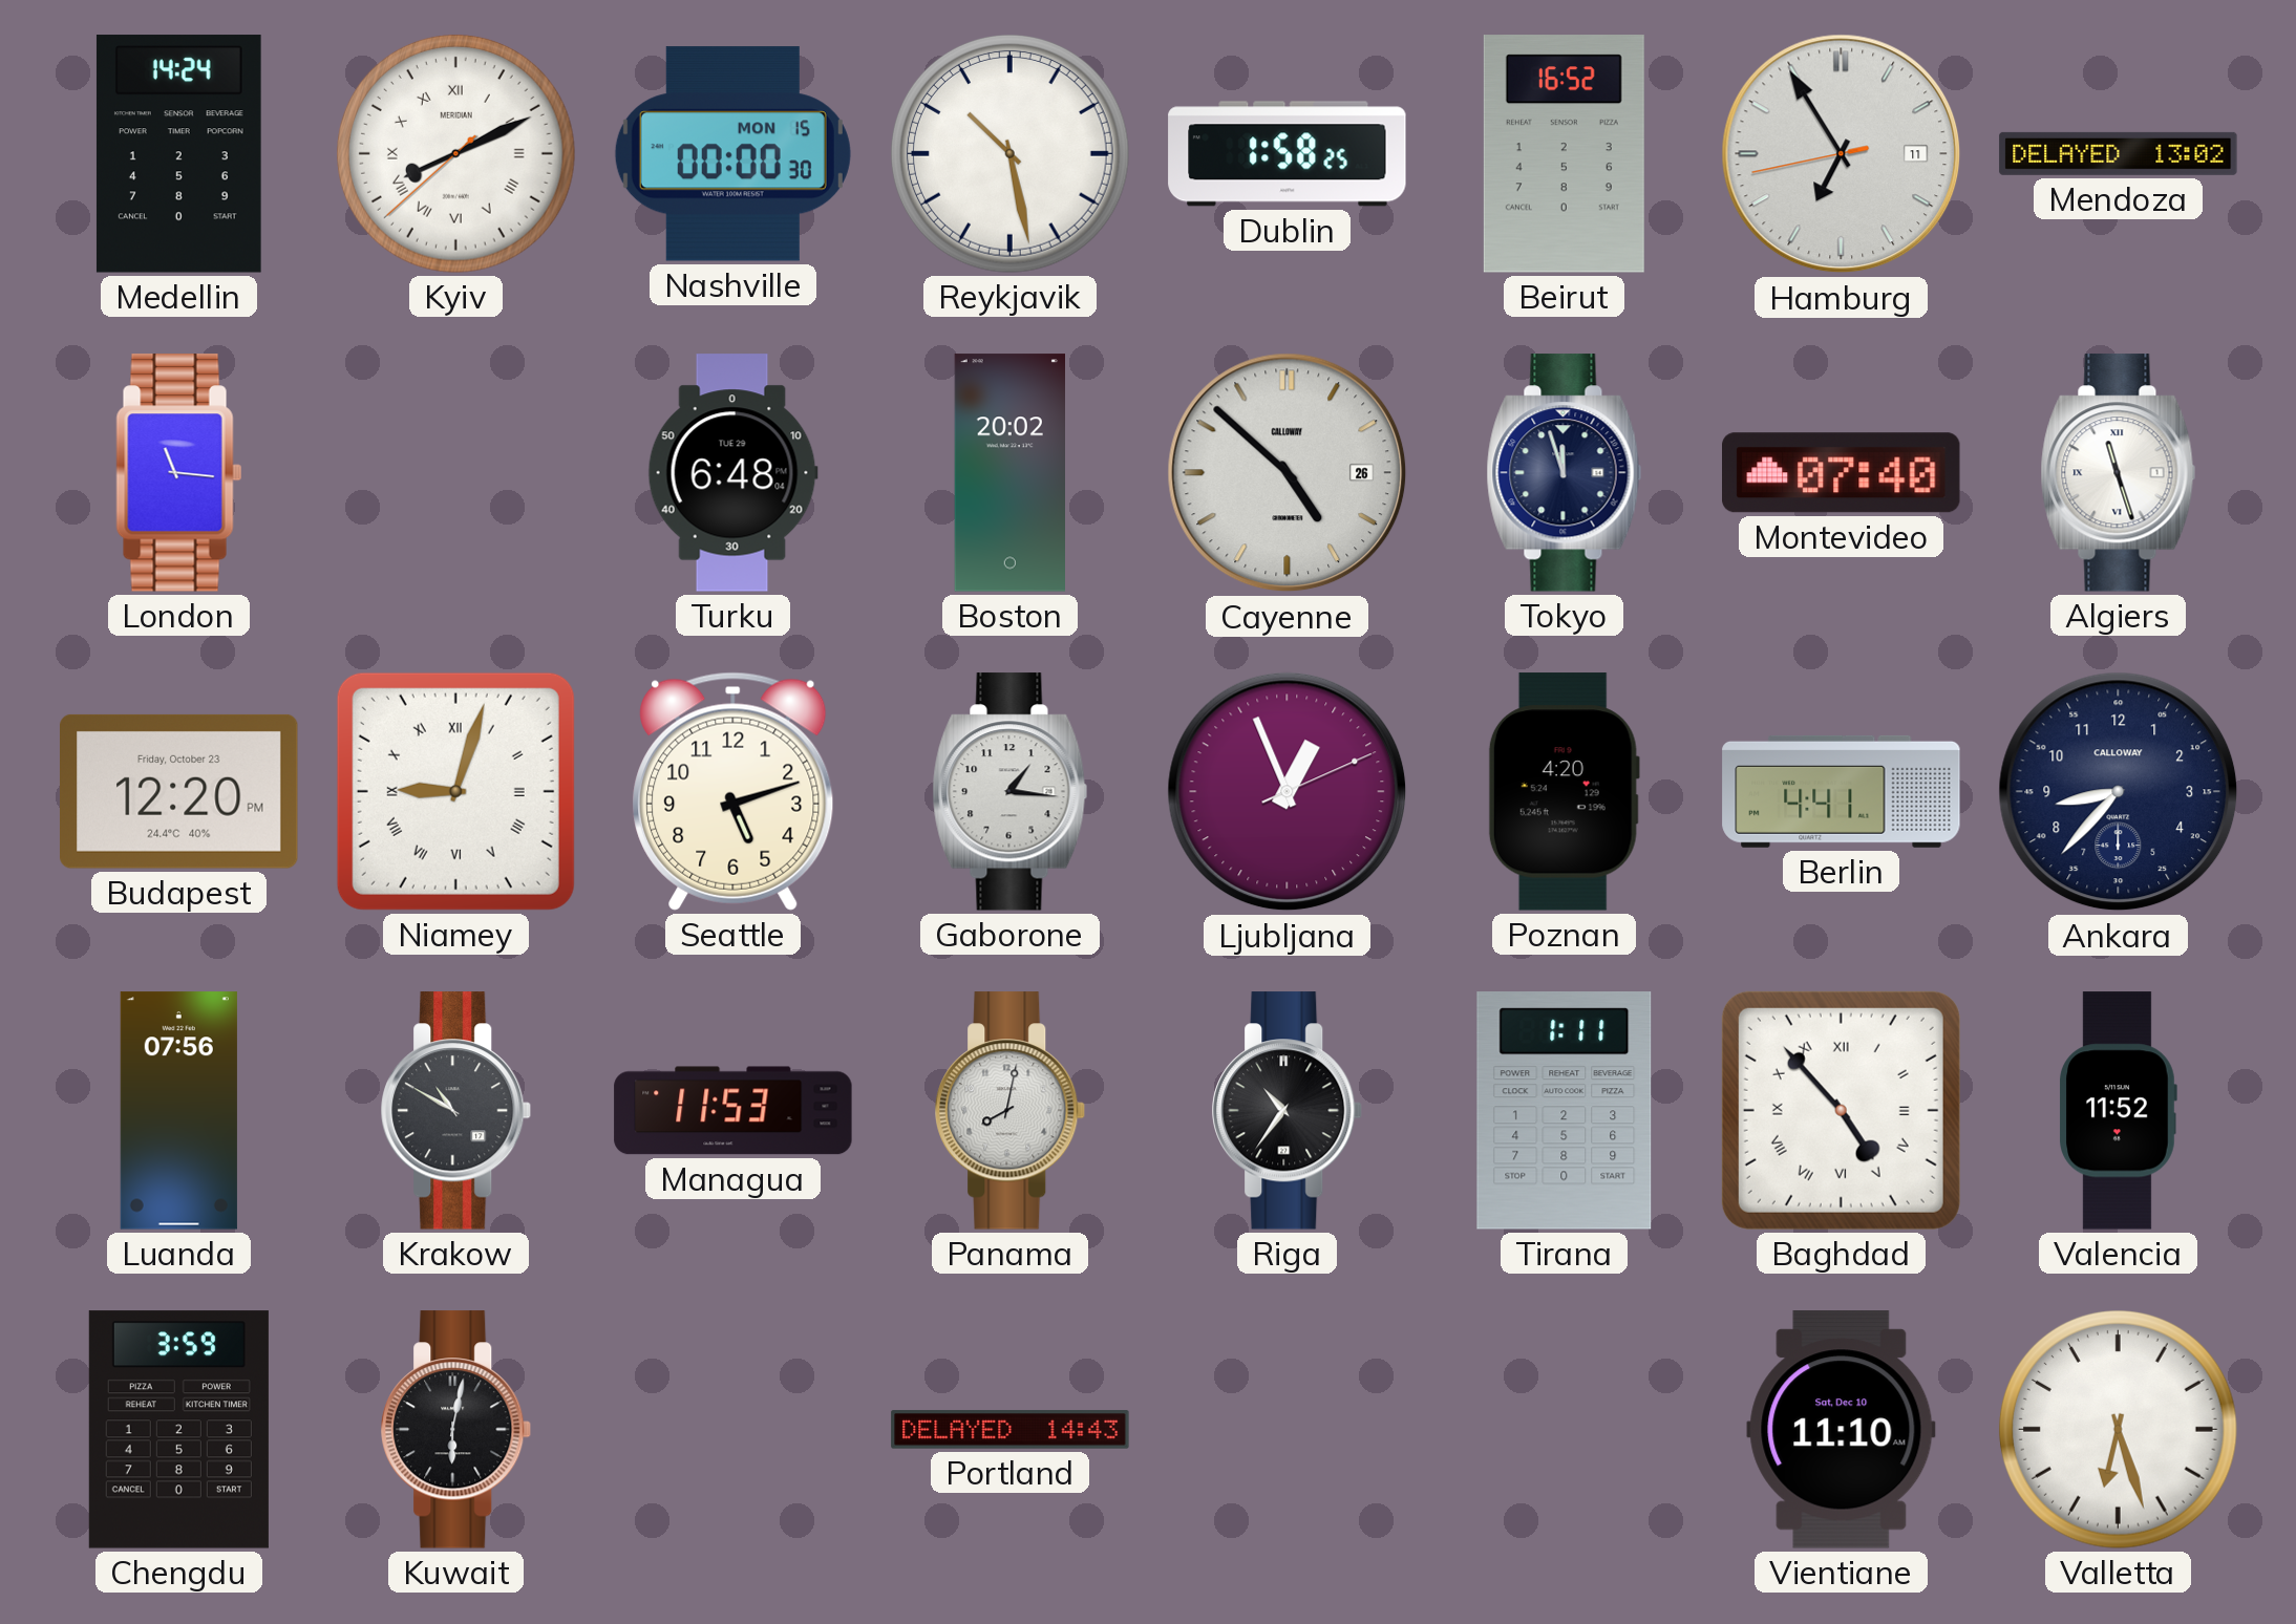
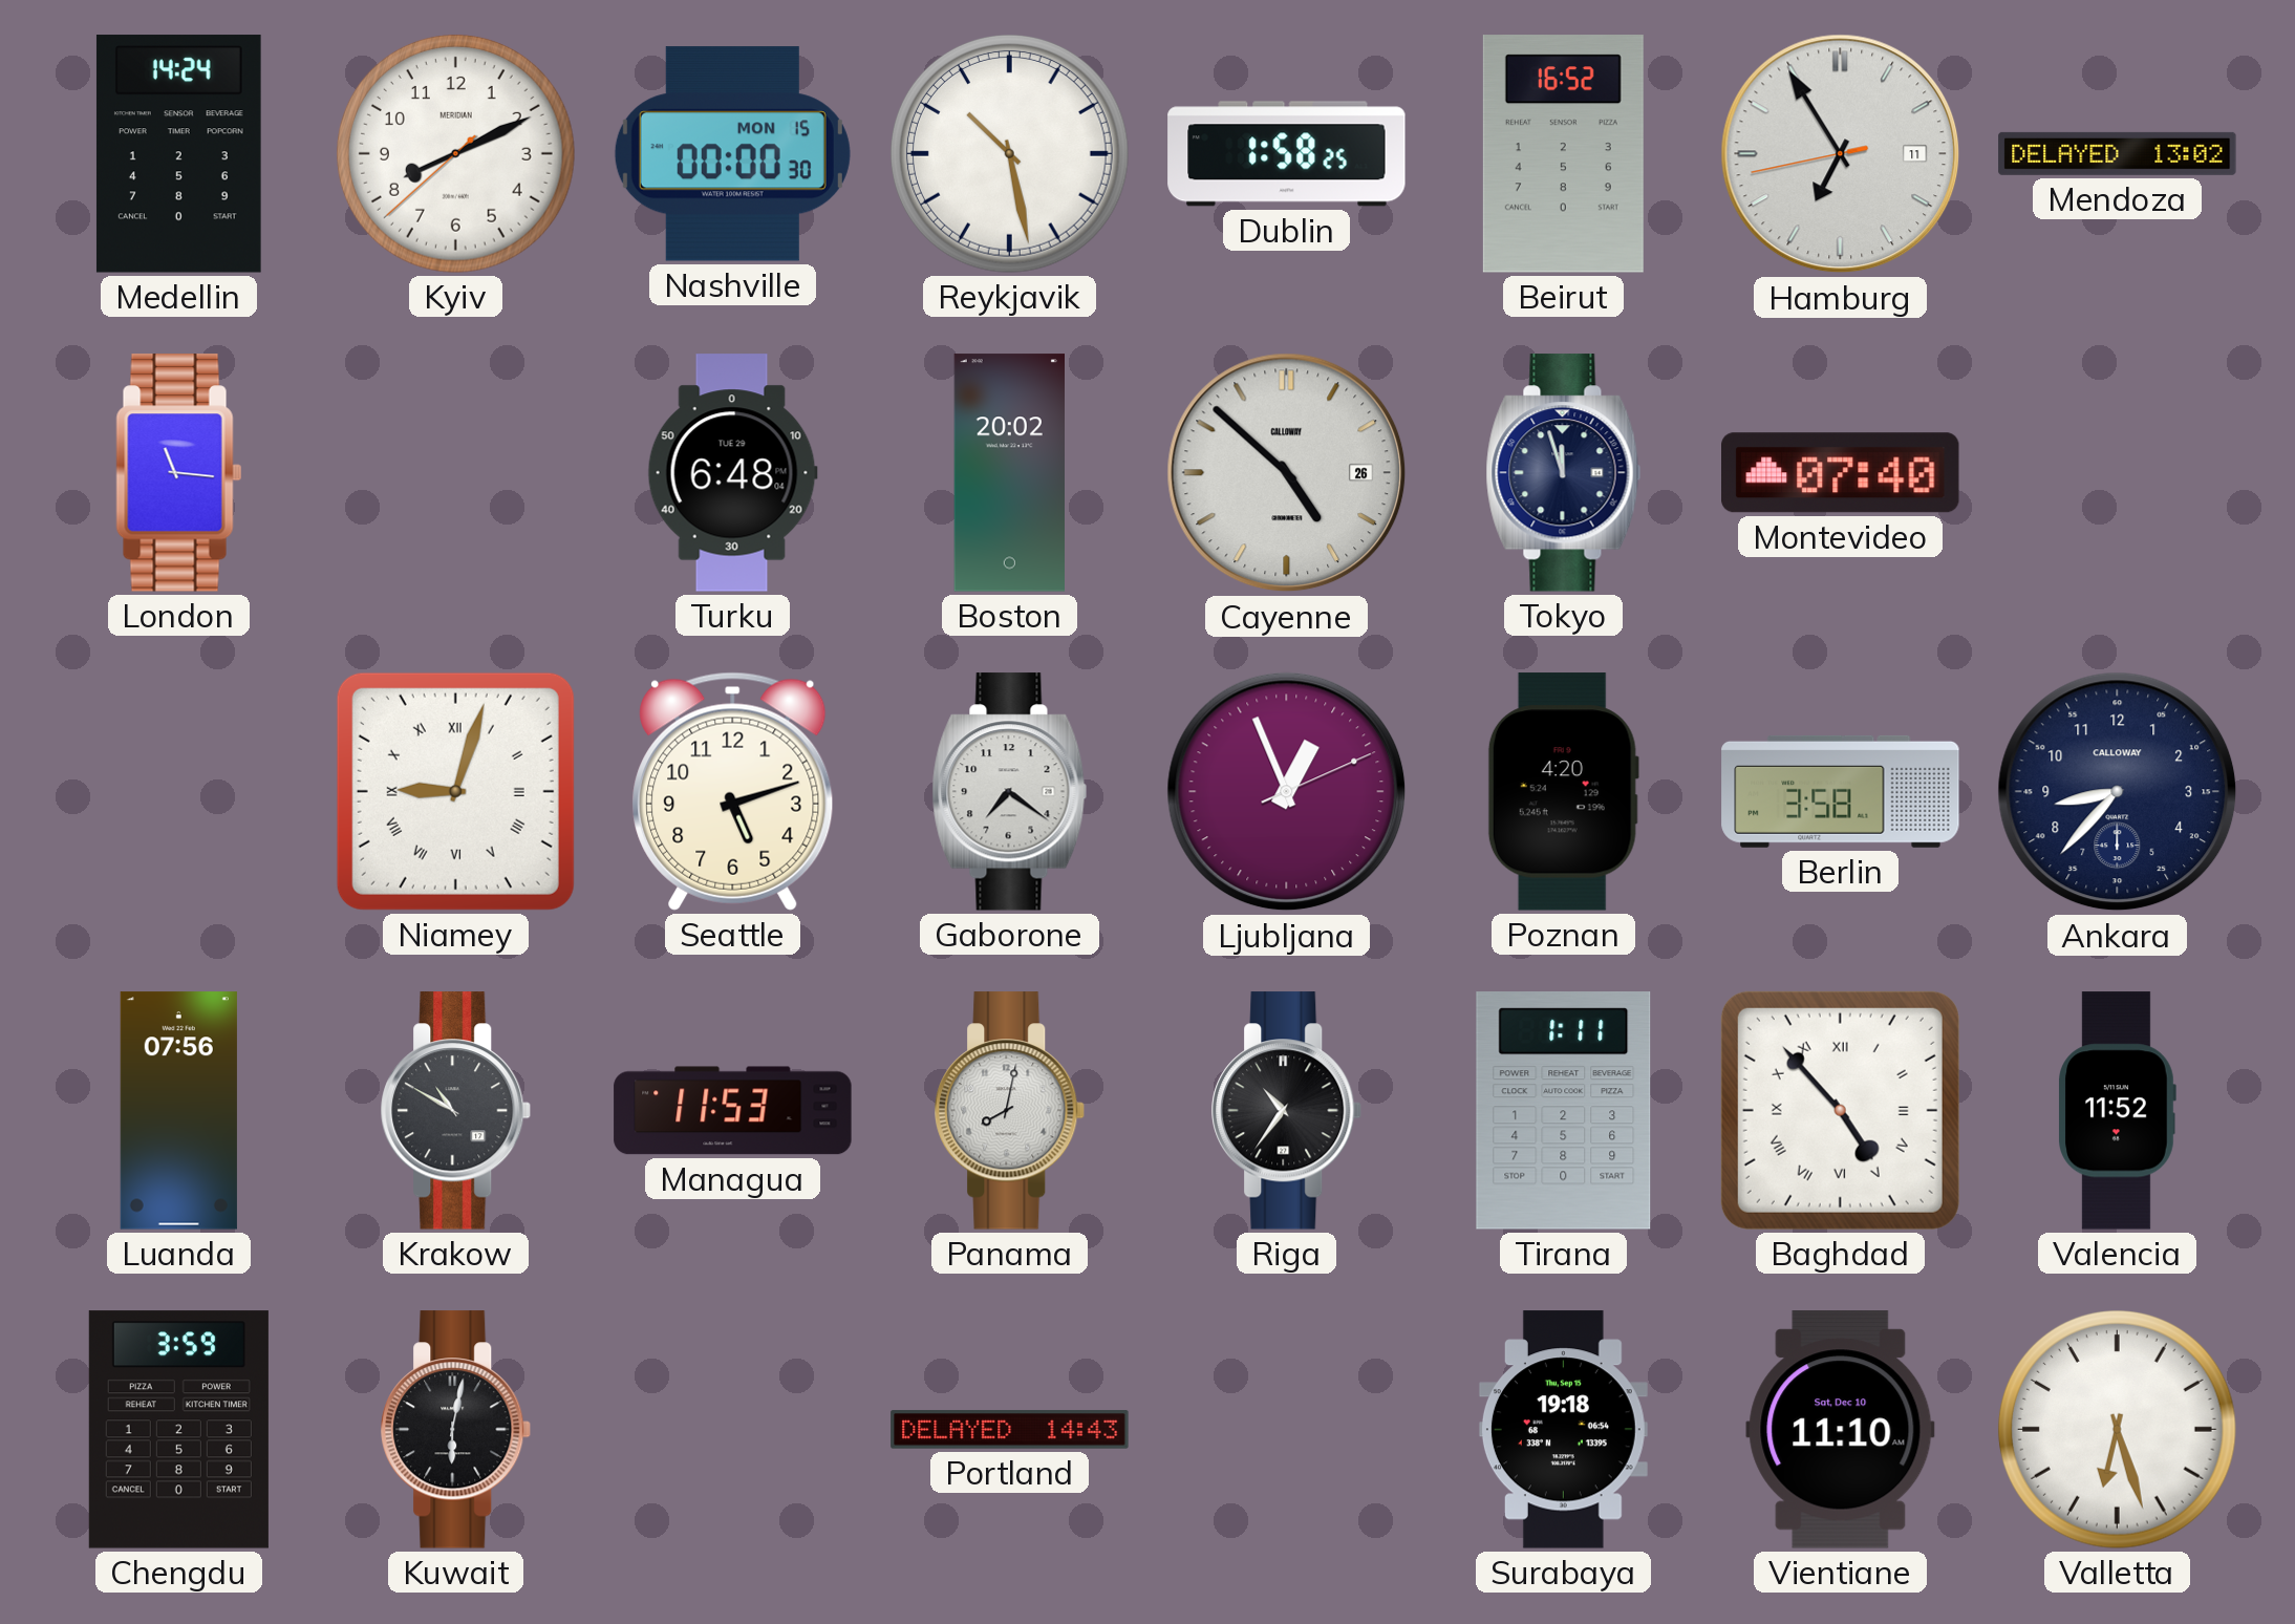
Kyiv numerals: Roman -> Arabic
Algiers: 11:27 -> none
Budapest: 12:20 -> none
Gaborone: 1:16 -> 7:21
Berlin: 4:41 -> 3:58
Surabaya: none -> 19:18
